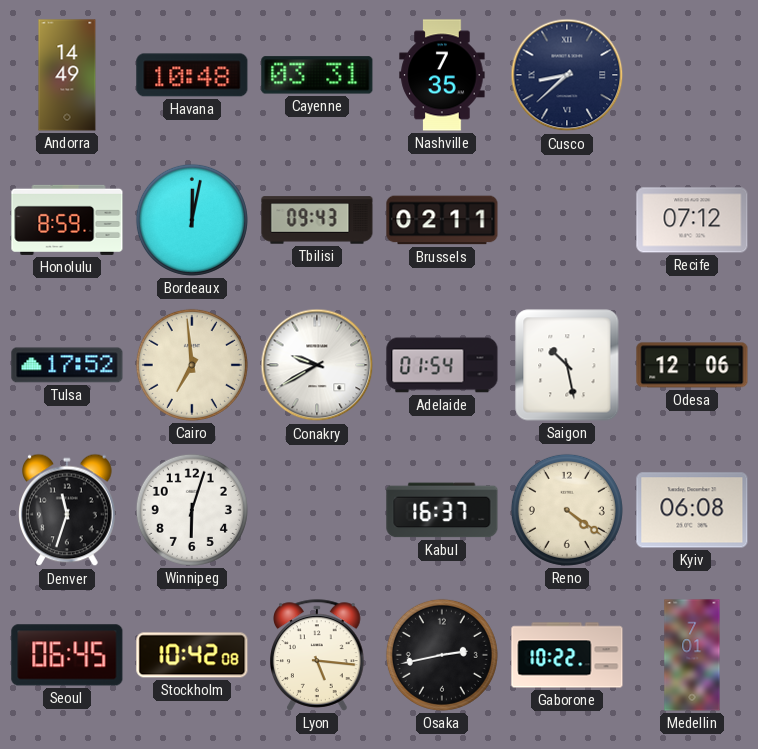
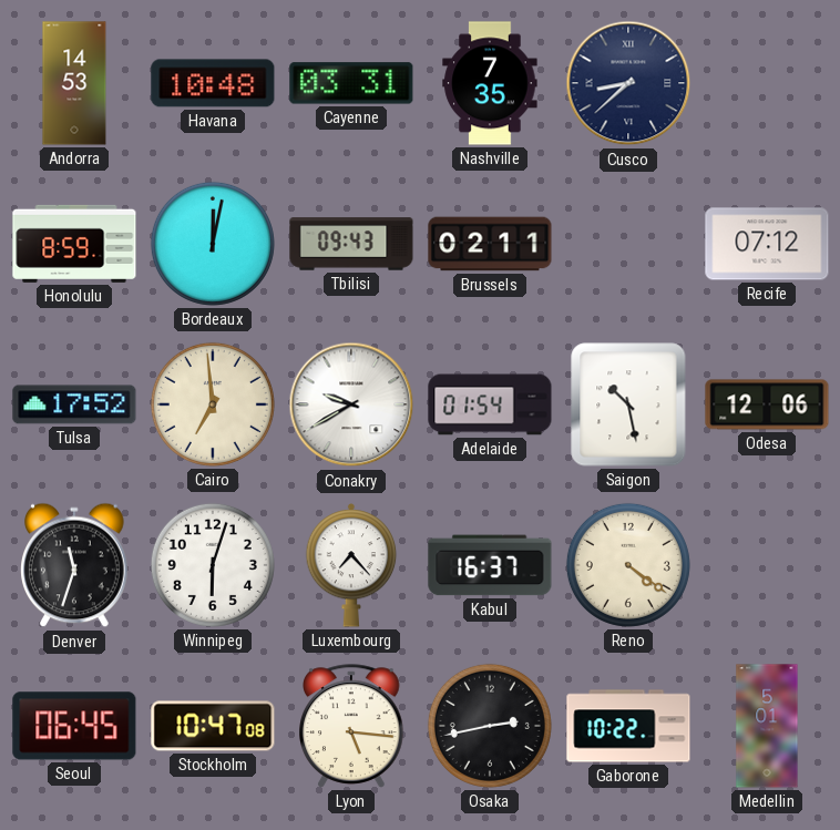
Andorra: 14:49 -> 14:53
Luxembourg: none -> 7:23
Kyiv: 06:08 -> none
Stockholm: 10:42 -> 10:47
Medellin: 7:01 -> 5:01
